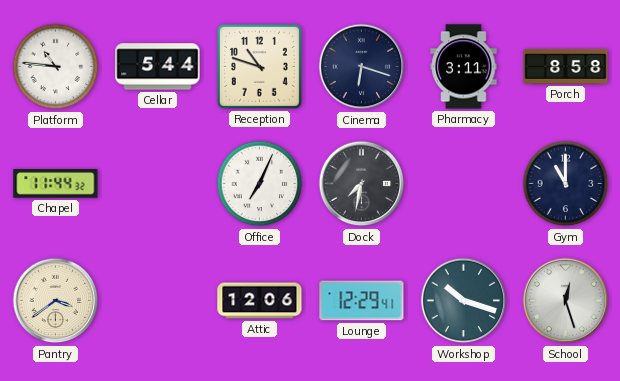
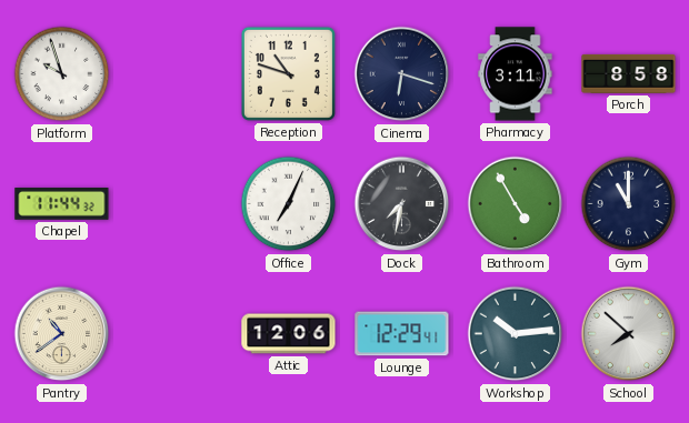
Platform: 10:46 -> 9:57
Cellar: 5:44 -> none
Bathroom: none -> 4:55
Pantry: 3:39 -> 10:39
Workshop: 10:18 -> 10:14
School: 12:27 -> 7:52
